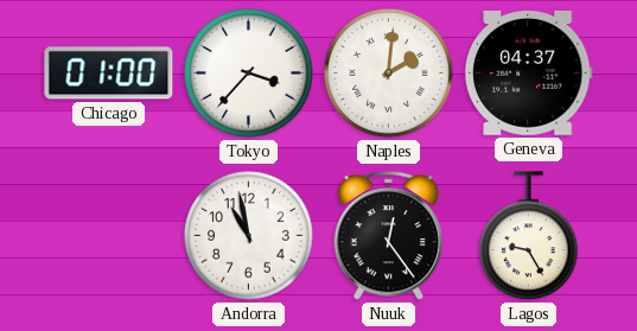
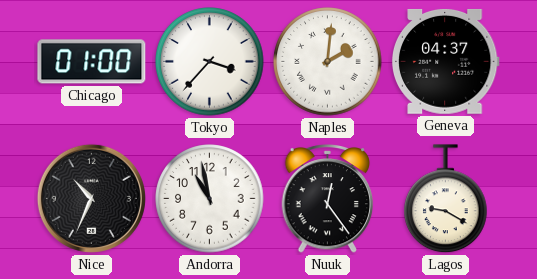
Nice: none -> 10:34
Lagos: 9:25 -> 9:20
